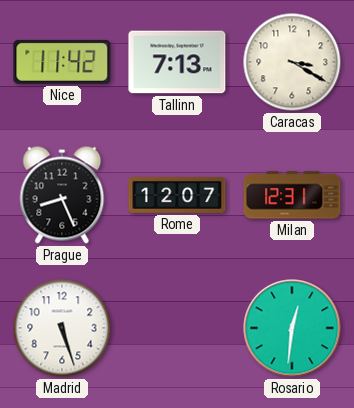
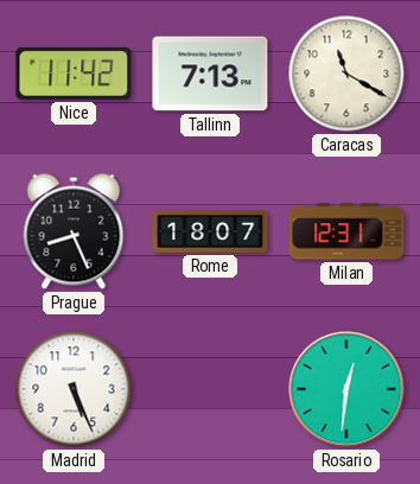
Caracas: 3:20 -> 11:20
Rome: 12:07 -> 18:07
Madrid: 5:27 -> 5:26
